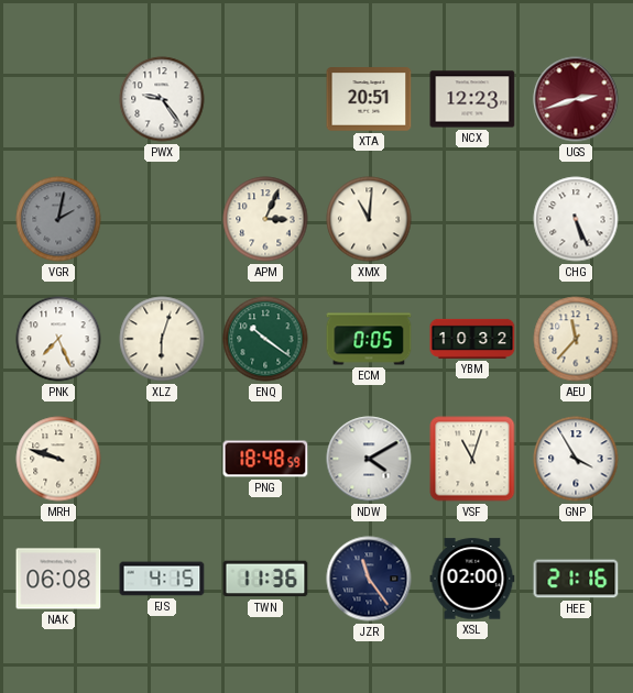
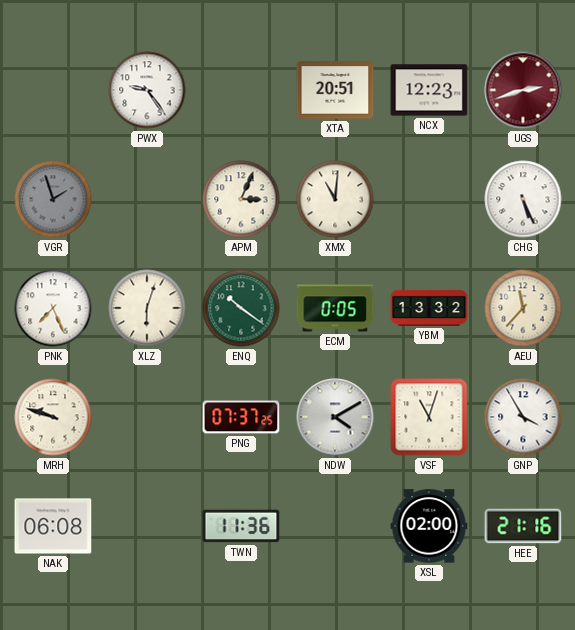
VGR: 2:02 -> 1:57
YBM: 10:32 -> 13:32
PNG: 18:48 -> 07:37
FJS: 4:15 -> none
JZR: 11:24 -> none
